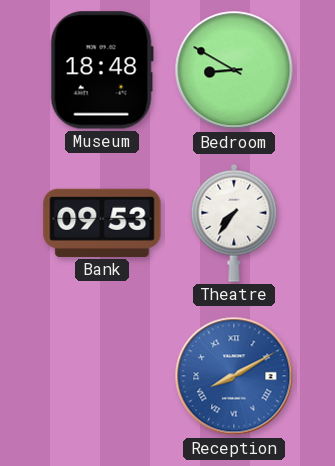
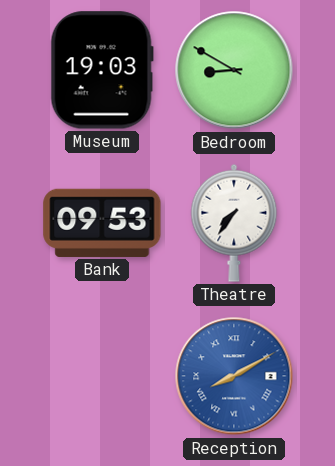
Museum: 18:48 -> 19:03
